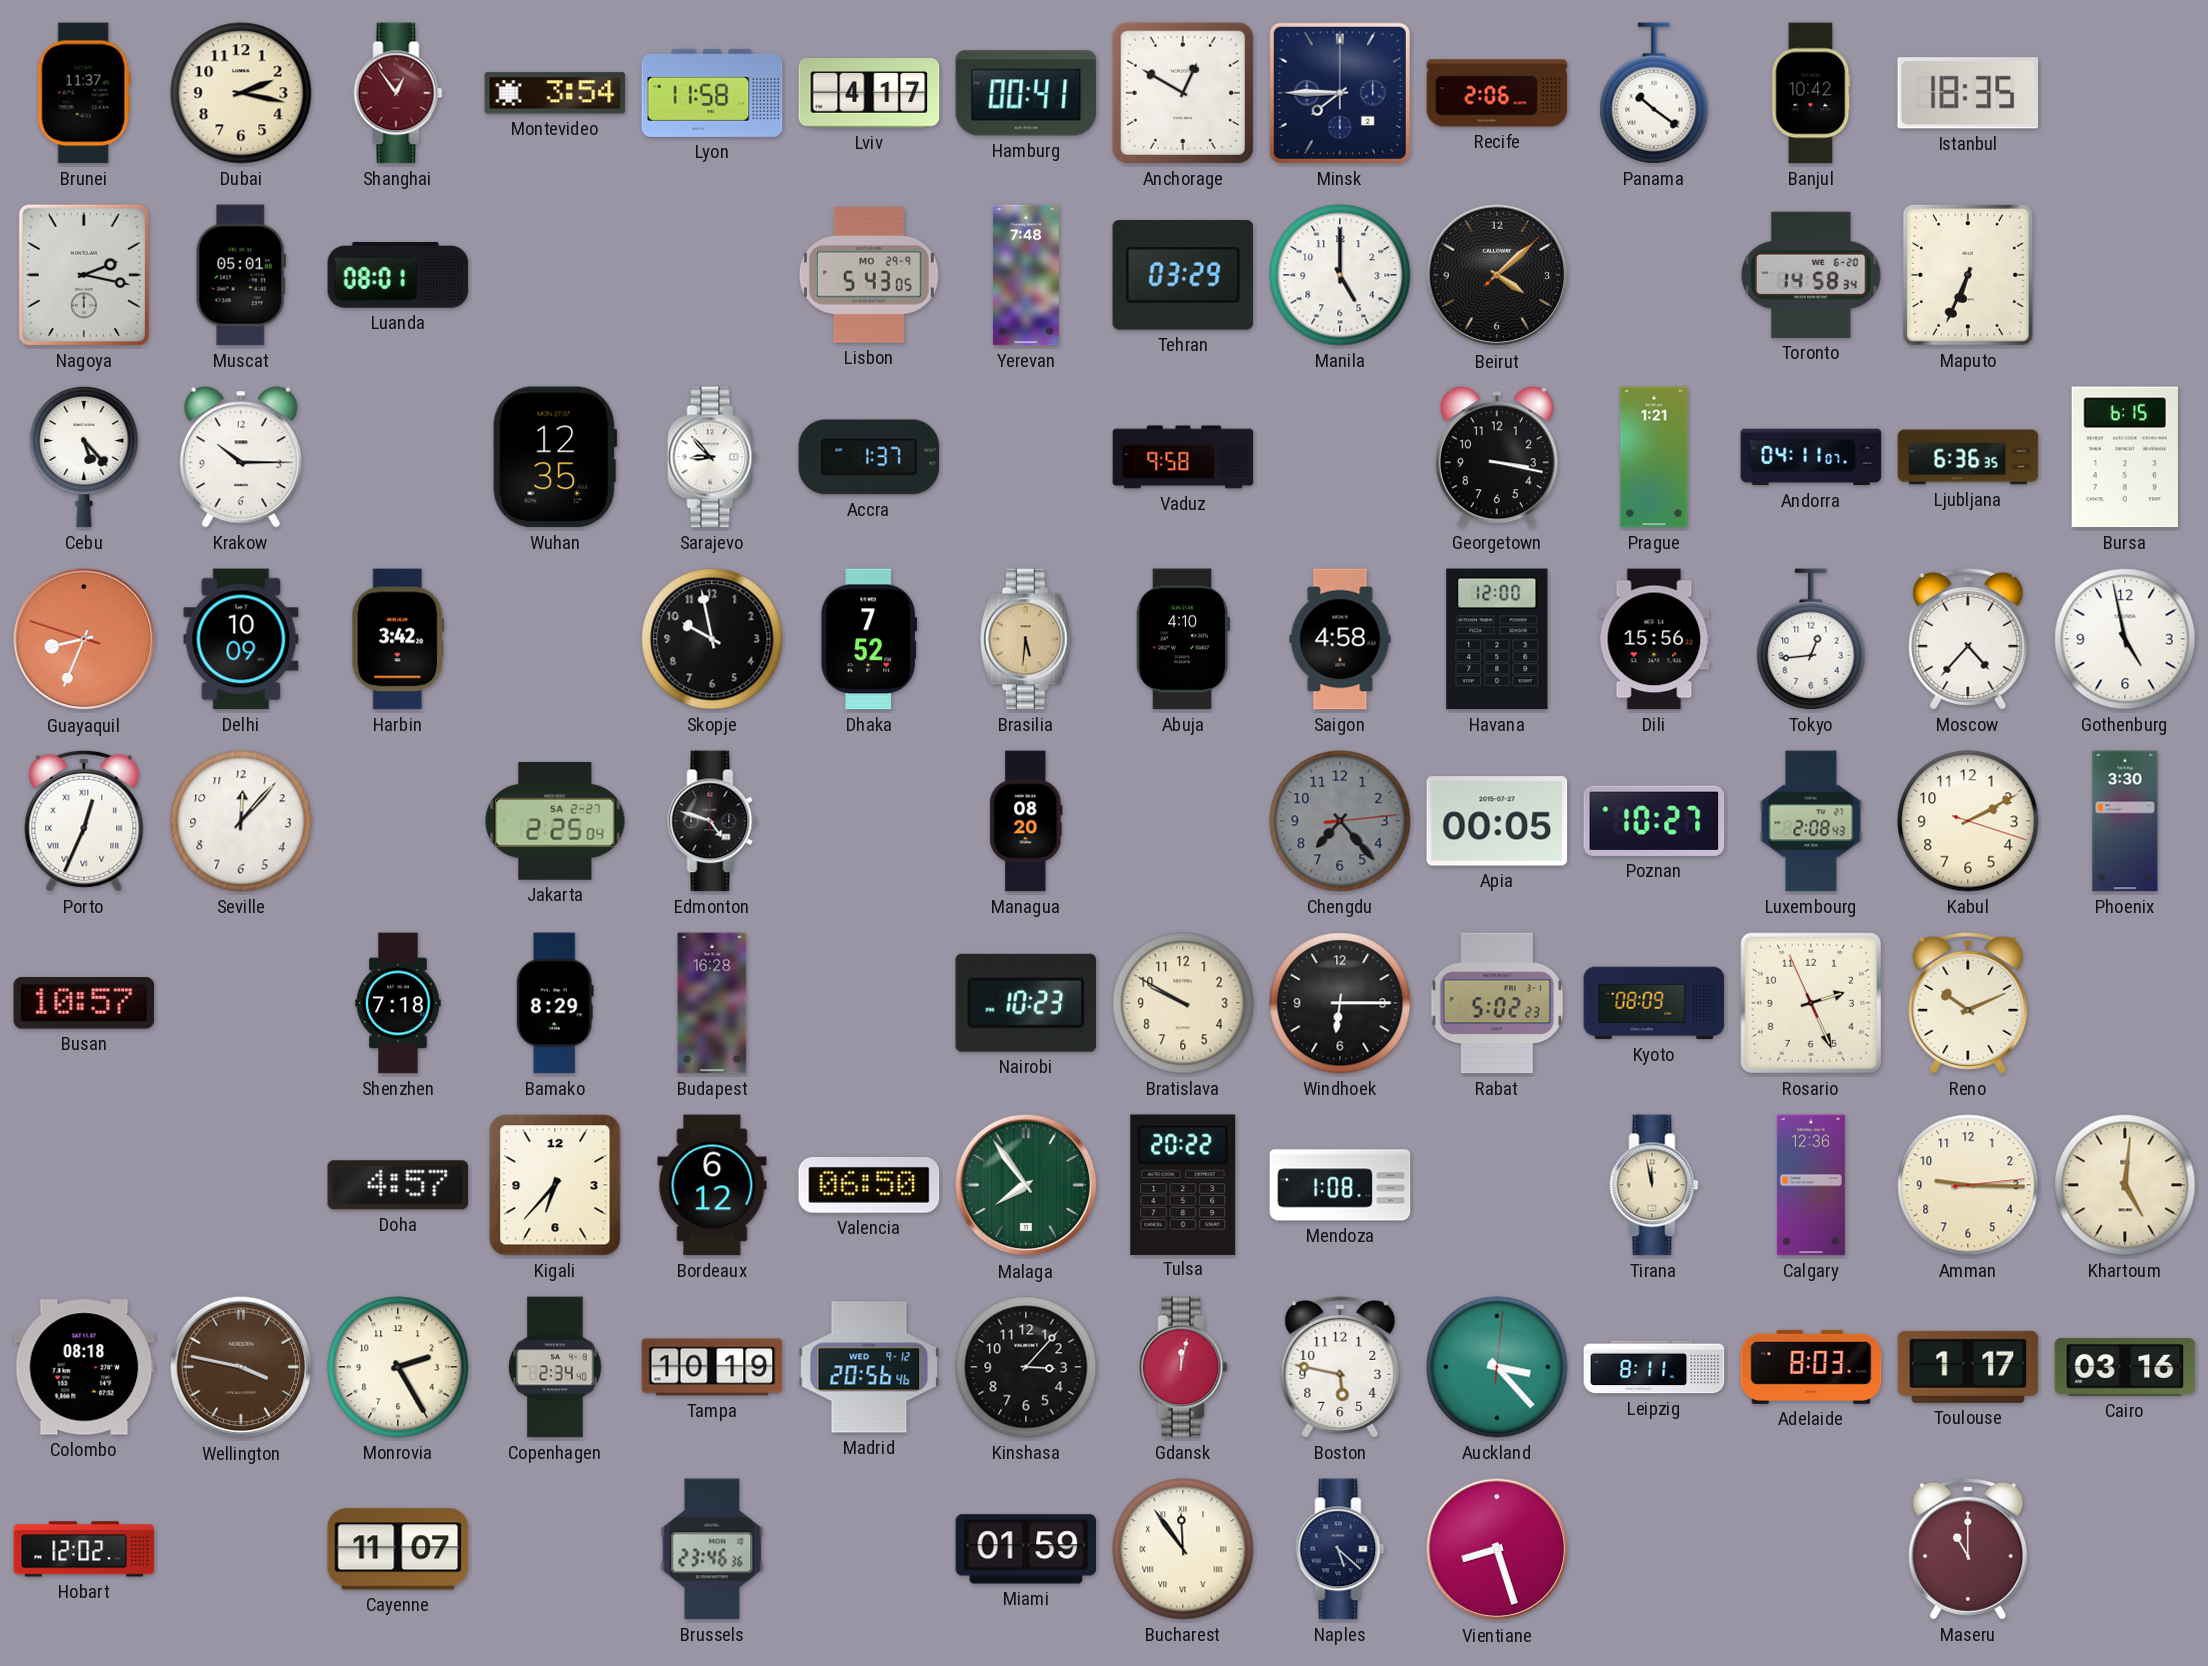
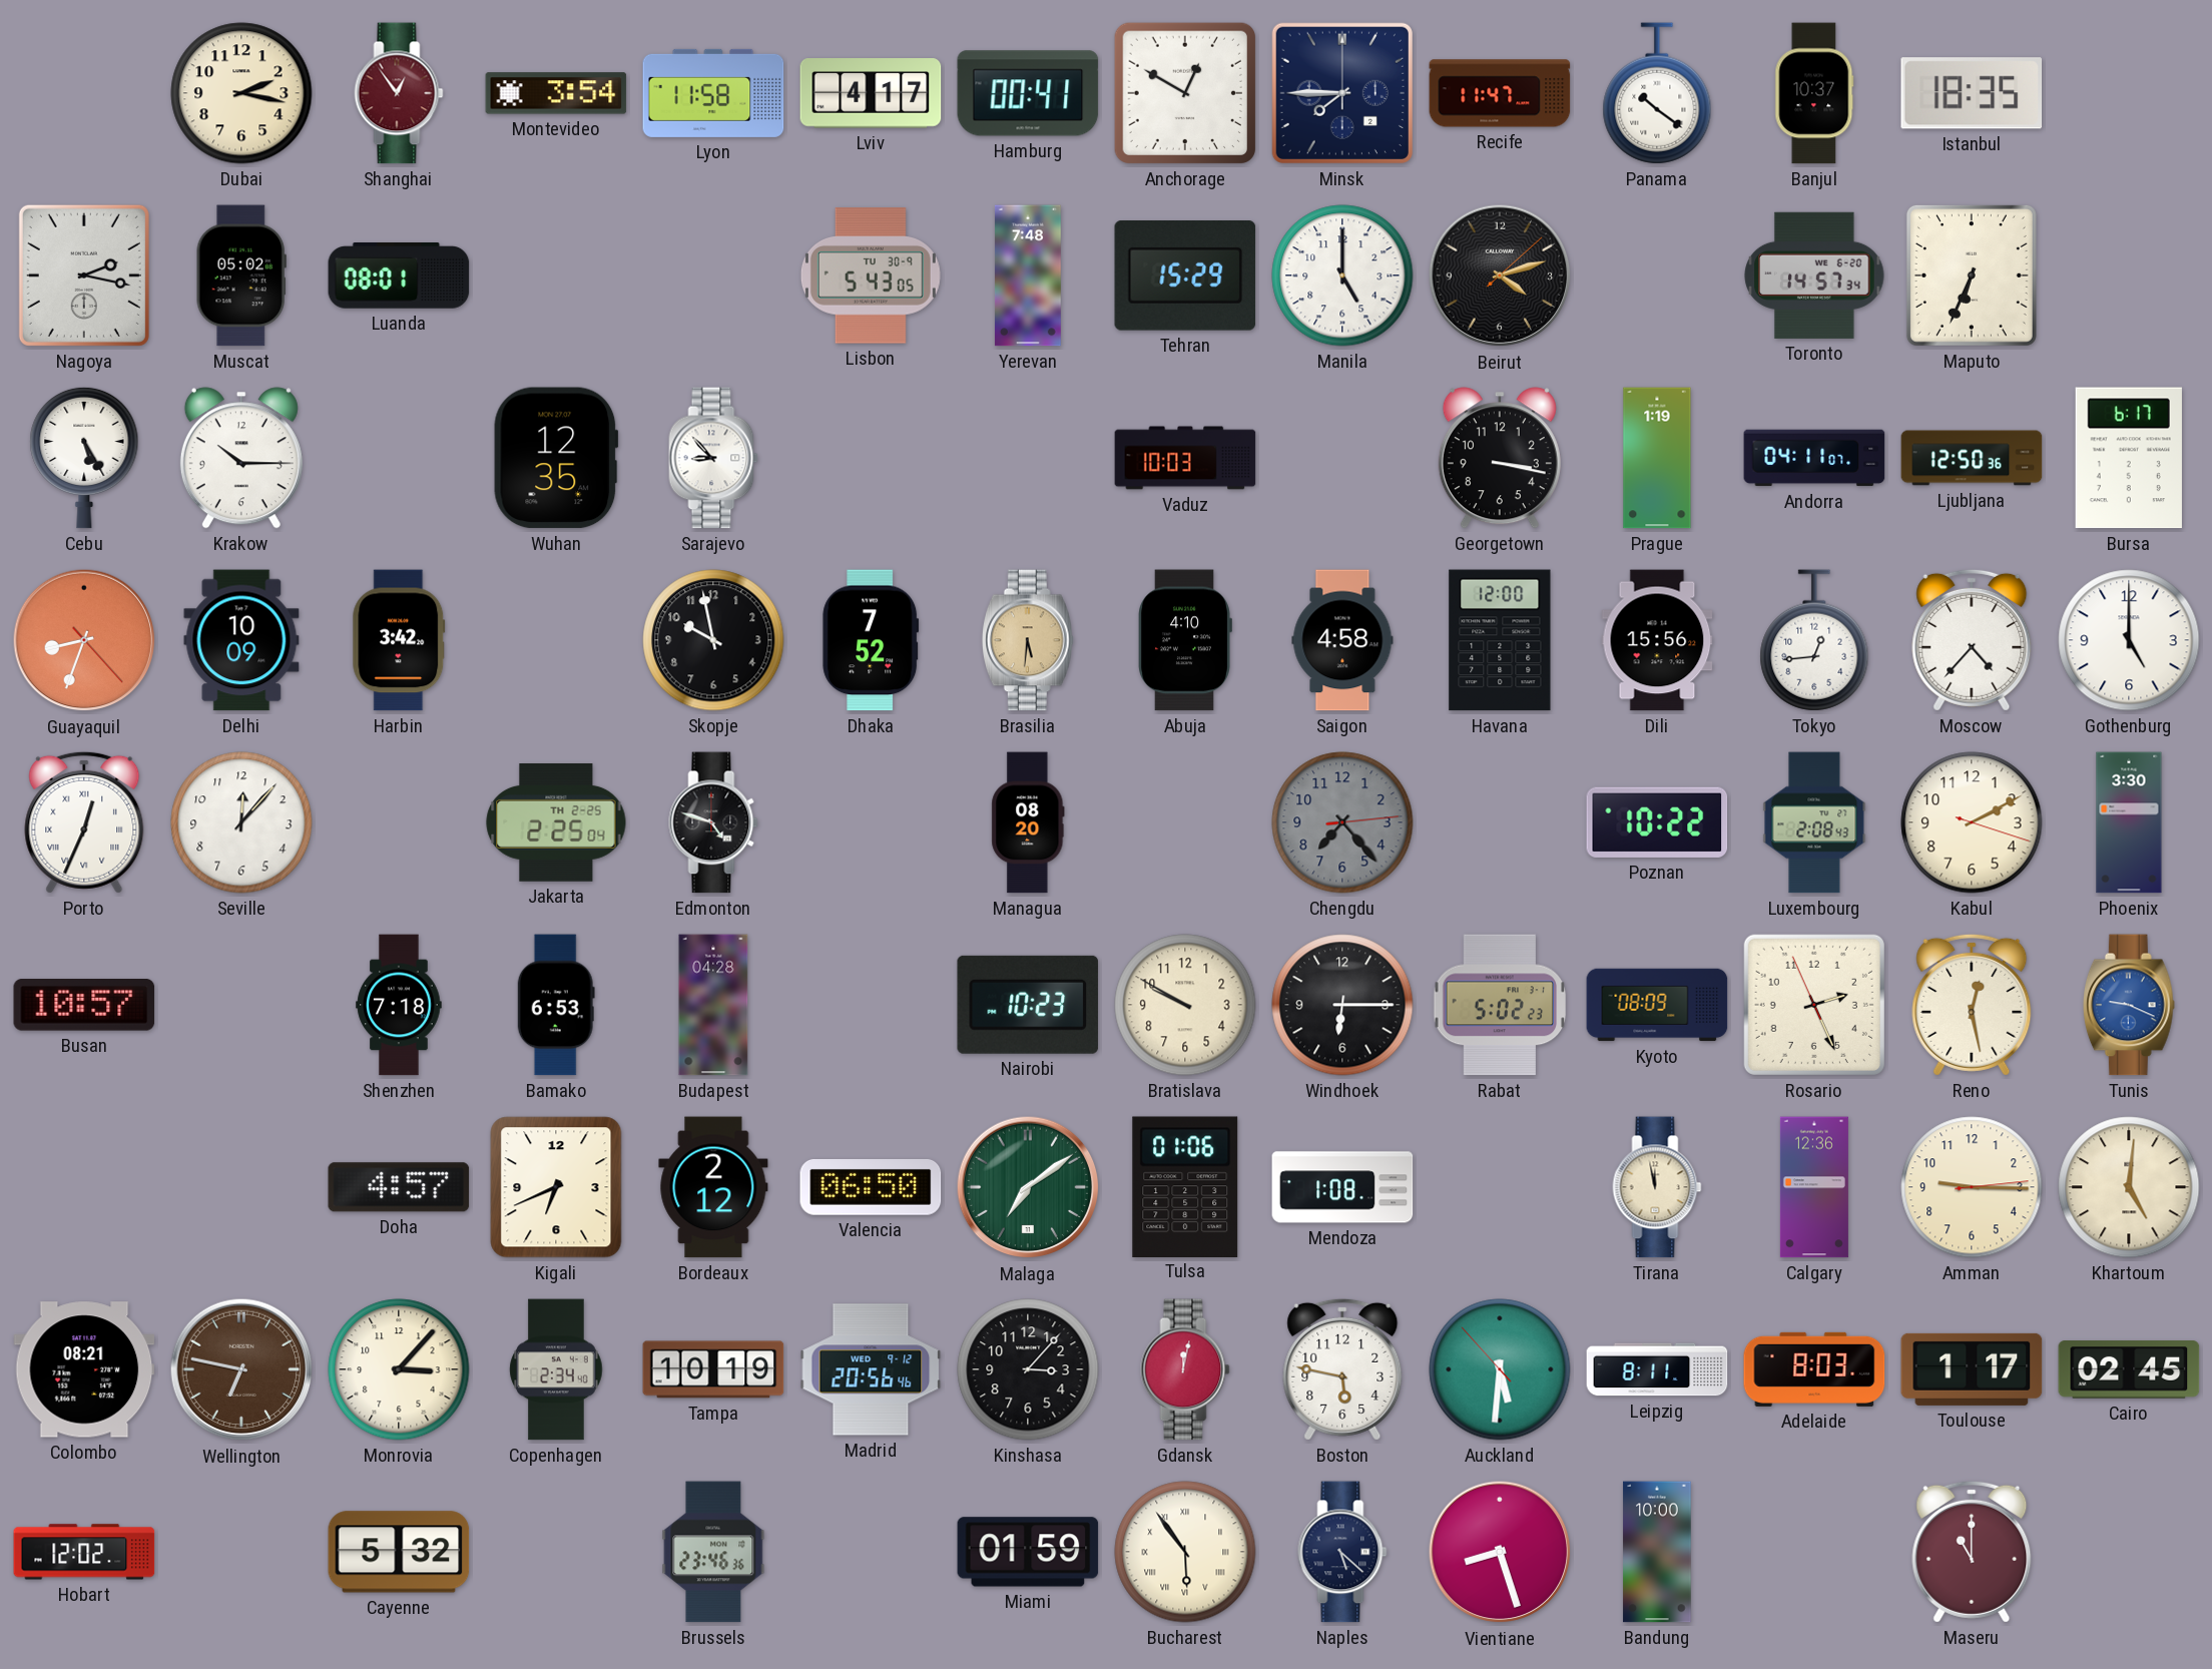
Brunei: 11:37 -> none
Recife: 2:06 -> 11:47
Banjul: 10:42 -> 10:37
Muscat: 05:01 -> 05:02
Lisbon date: MO 29-9 -> TU 30-9
Tehran: 03:29 -> 15:29
Beirut: 4:08 -> 4:12
Toronto: 14:58 -> 14:57
Cebu: 5:23 -> 5:25
Accra: 1:37 -> none
Vaduz: 9:58 -> 10:03
Prague: 1:21 -> 1:19
Ljubljana: 6:36 -> 12:50
Bursa: 6:15 -> 6:17
Guayaquil: 8:33:48 -> 8:33:23
Gothenburg: 4:58 -> 5:00
Jakarta date: SA 2-27 -> TH 2-25
Apia: 00:05 -> none
Poznan: 10:27 -> 10:22
Bamako: 8:29 -> 6:53
Budapest: 16:28 -> 04:28
Reno: 10:11 -> 12:28
Tunis: none -> 9:19
Kigali: 6:37 -> 6:41
Bordeaux: 6:12 -> 2:12
Malaga: 7:54 -> 7:09
Tulsa: 20:22 -> 01:06
Colombo: 08:18 -> 08:21
Wellington: 3:47 -> 6:47
Monrovia: 2:25 -> 3:07
Auckland: 3:23 -> 5:30
Cairo: 03:16 -> 02:45
Cayenne: 11:07 -> 5:32
Bucharest: 11:54 -> 5:54
Bandung: none -> 10:00
